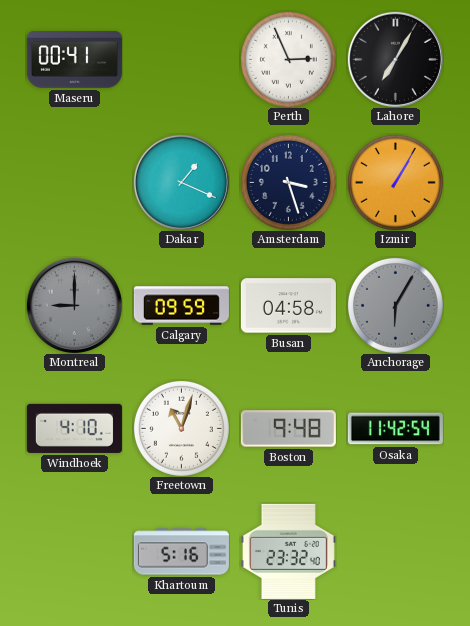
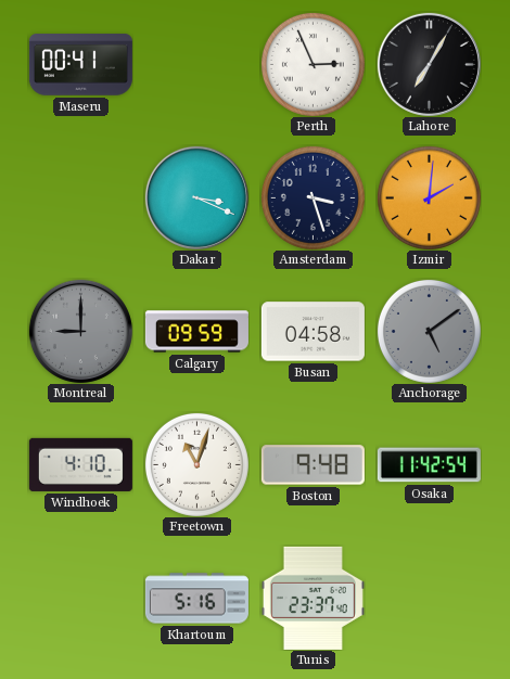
Dakar: 1:19 -> 3:19
Izmir: 1:05 -> 2:01
Anchorage: 6:05 -> 5:09
Tunis: 23:32 -> 23:37
